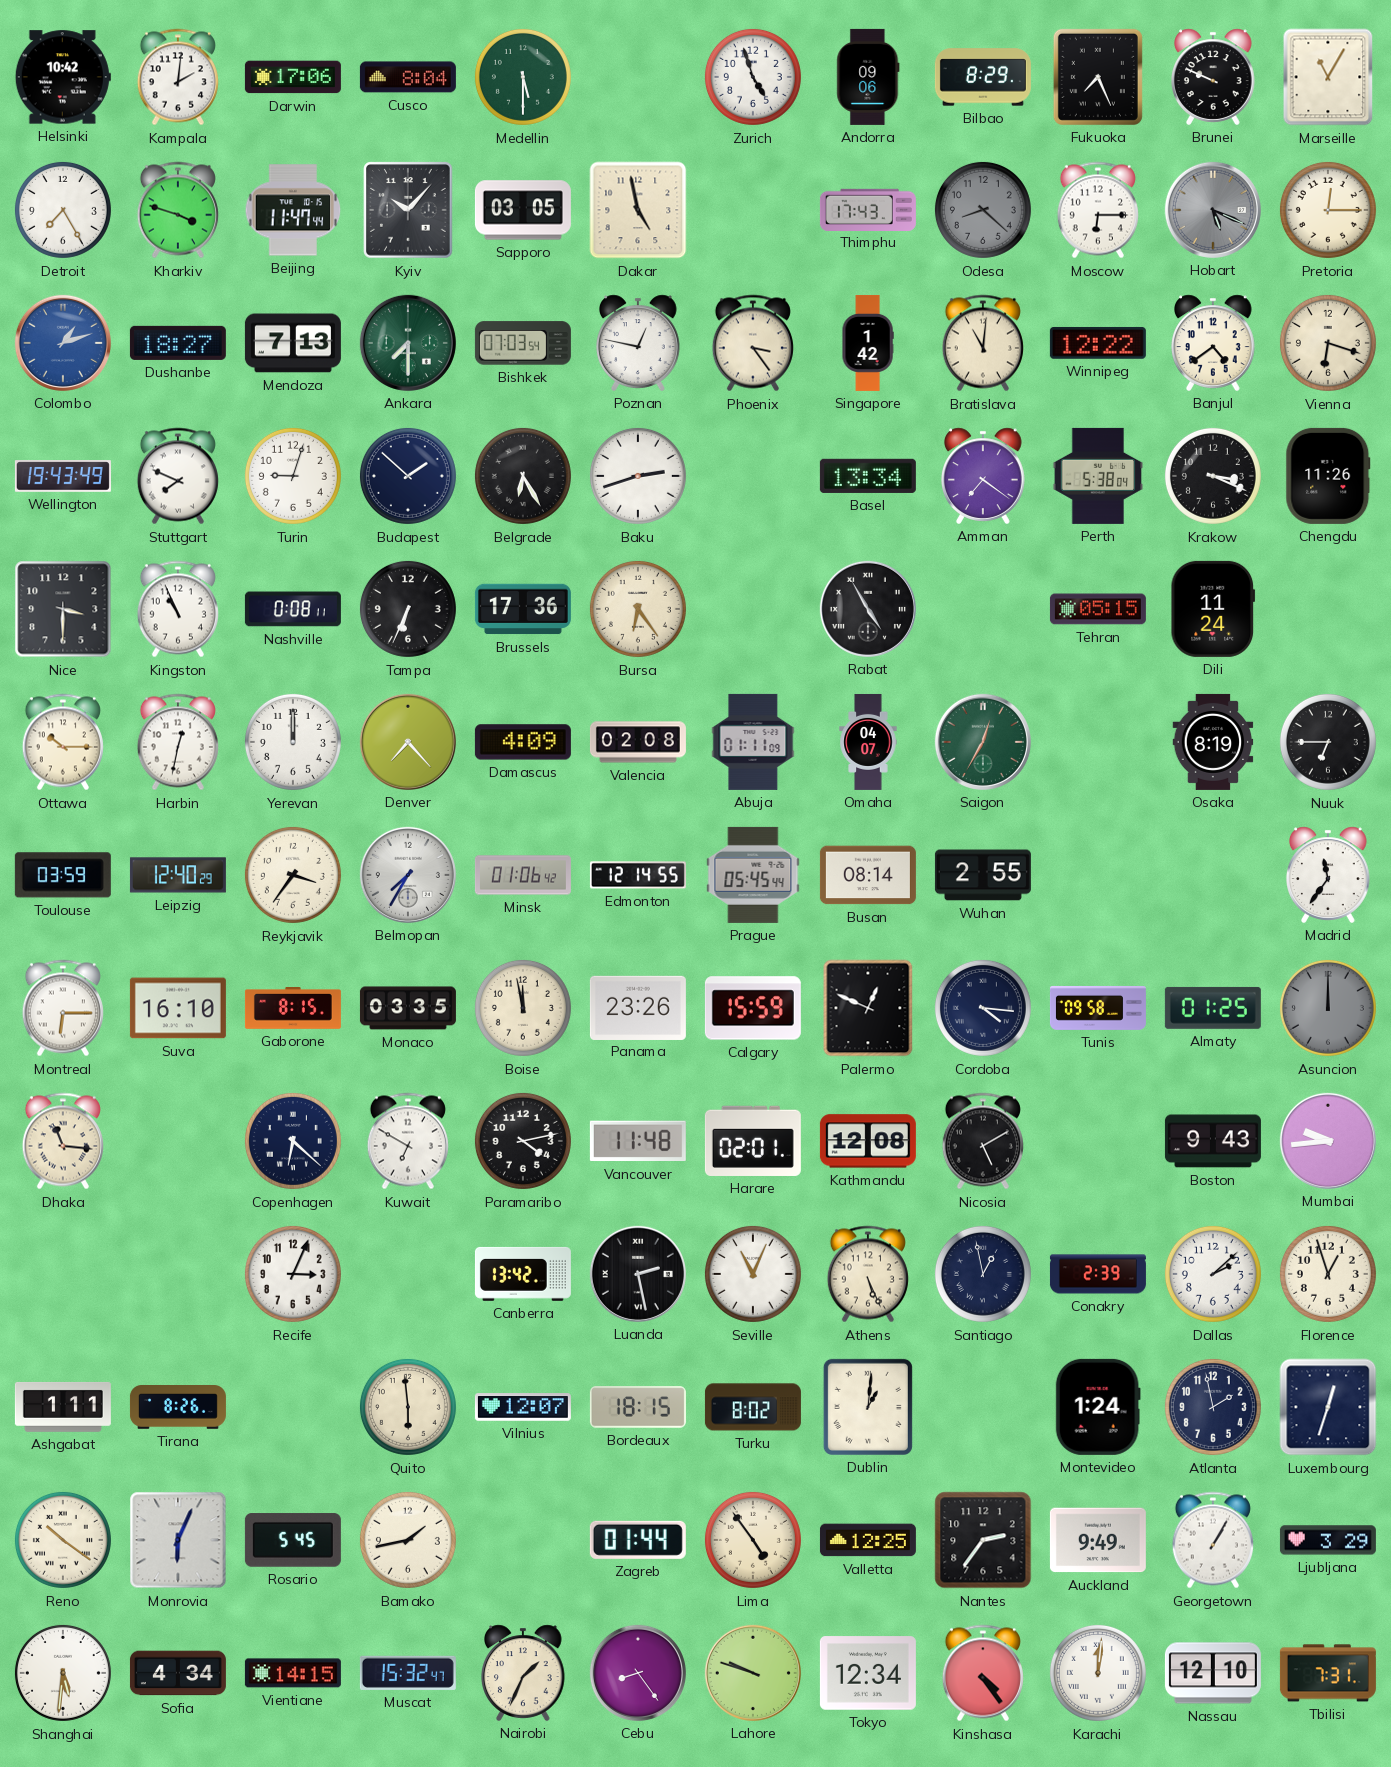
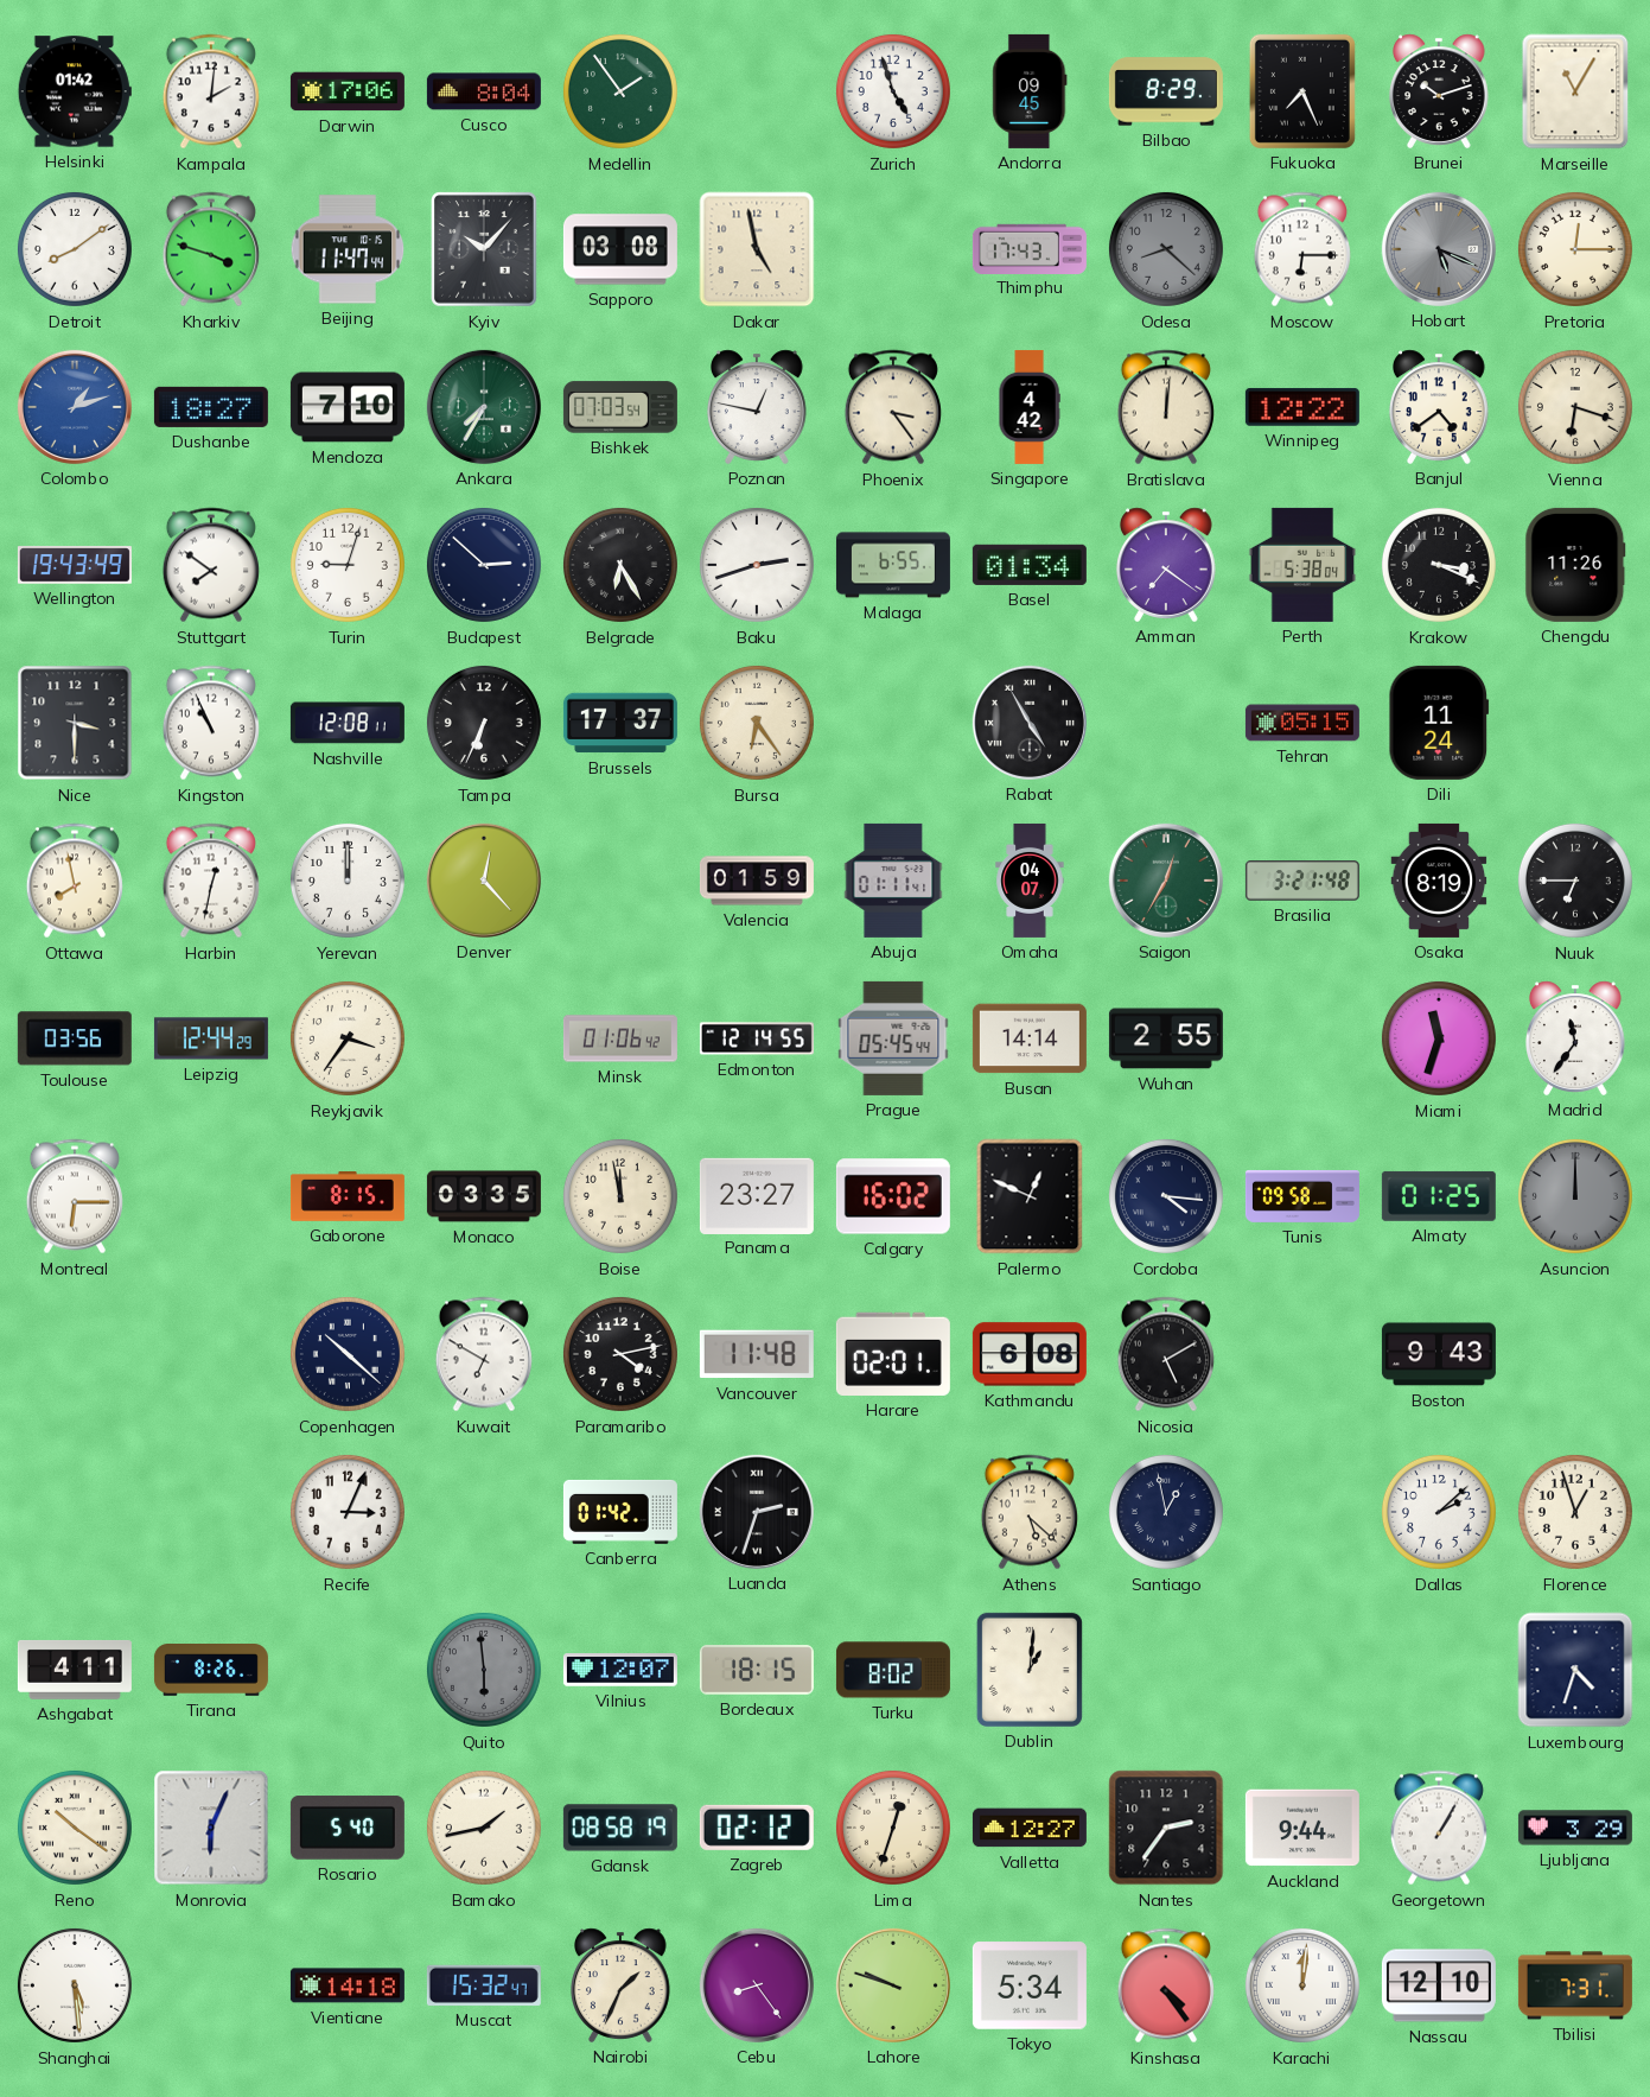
Helsinki: 10:42 -> 01:42
Medellin: 5:30 -> 1:54
Andorra: 09:06 -> 09:45
Brunei: 9:49 -> 10:12
Detroit: 7:25 -> 8:09
Sapporo: 03:05 -> 03:08
Mendoza: 7:13 -> 7:10
Ankara: 7:30 -> 7:35
Singapore: 1:42 -> 4:42
Bratislava: 11:01 -> 12:01
Stuttgart: 7:49 -> 7:51
Budapest: 1:52 -> 2:52
Malaga: none -> 6:55
Basel: 13:34 -> 01:34
Nashville: 0:08 -> 12:08
Brussels: 17:36 -> 17:37
Ottawa: 10:15 -> 7:58
Denver: 7:23 -> 12:23
Damascus: 4:09 -> none
Valencia: 02:08 -> 01:59
Abuja: 01:11:09 -> 01:11:41
Brasilia: none -> 3:21
Toulouse: 03:59 -> 03:56
Leipzig: 12:40 -> 12:44
Belmopan: 7:35 -> none
Busan: 08:14 -> 14:14
Miami: none -> 11:33
Suva: 16:10 -> none
Panama: 23:26 -> 23:27
Calgary: 15:59 -> 16:02
Dhaka: 11:16 -> none
Copenhagen: 6:22 -> 10:22
Kathmandu: 12:08 -> 6:08
Mumbai: 9:44 -> none
Canberra: 13:42 -> 01:42
Luanda: 2:28 -> 2:33
Seville: 11:04 -> none
Athens: 5:26 -> 5:22
Conakry: 2:39 -> none
Ashgabat: 1:11 -> 4:11
Quito dial: cream -> grey
Montevideo: 1:24 -> none
Atlanta: 1:58 -> none
Luxembourg: 12:33 -> 4:33
Rosario: 5:45 -> 5:40
Gdansk: none -> 08:58
Zagreb: 01:44 -> 02:12
Lima: 4:54 -> 12:33
Valletta: 12:25 -> 12:27
Auckland: 9:49 -> 9:44
Shanghai: 5:31 -> 5:29
Sofia: 4:34 -> none
Vientiane: 14:15 -> 14:18
Tokyo: 12:34 -> 5:34
